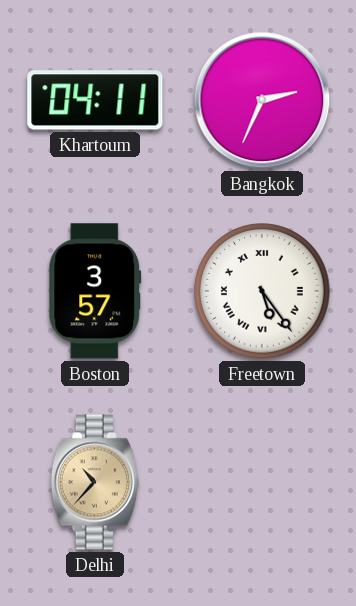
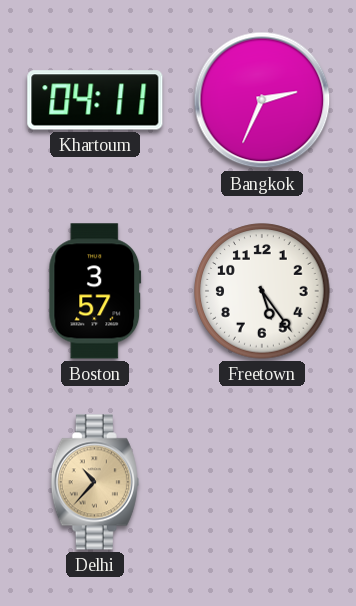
Freetown numerals: Roman -> Arabic
